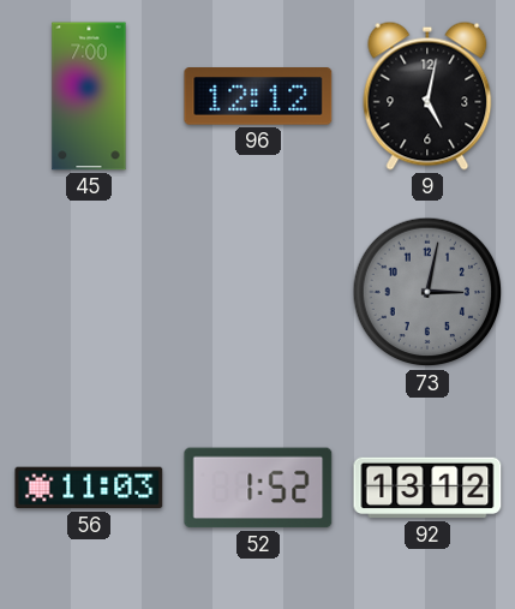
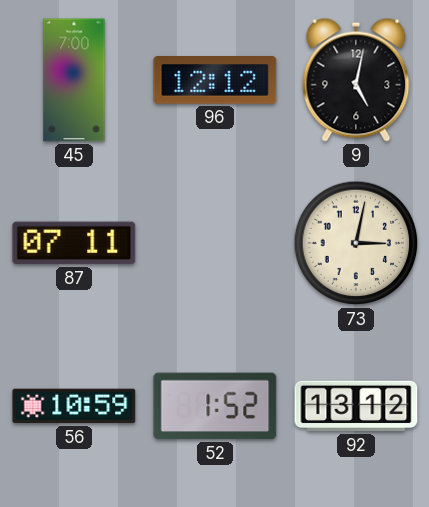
87: none -> 07:11
73 dial: grey -> cream
56: 11:03 -> 10:59
